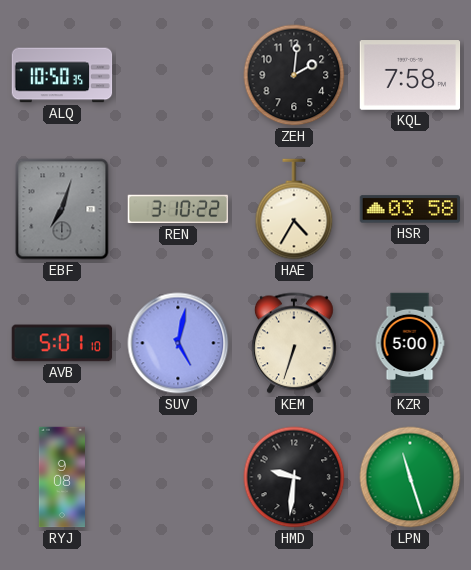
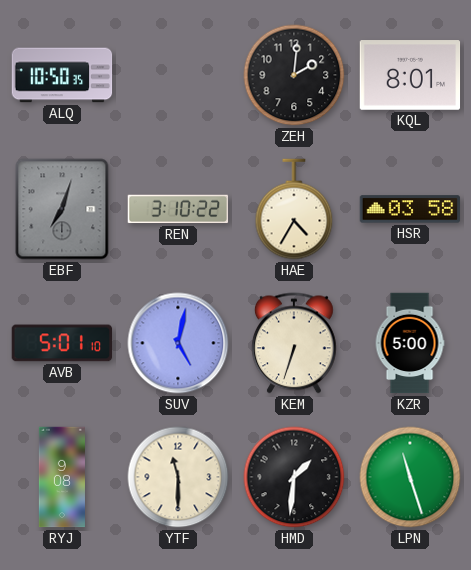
KQL: 7:58 -> 8:01
YTF: none -> 11:30
HMD: 9:31 -> 1:31
